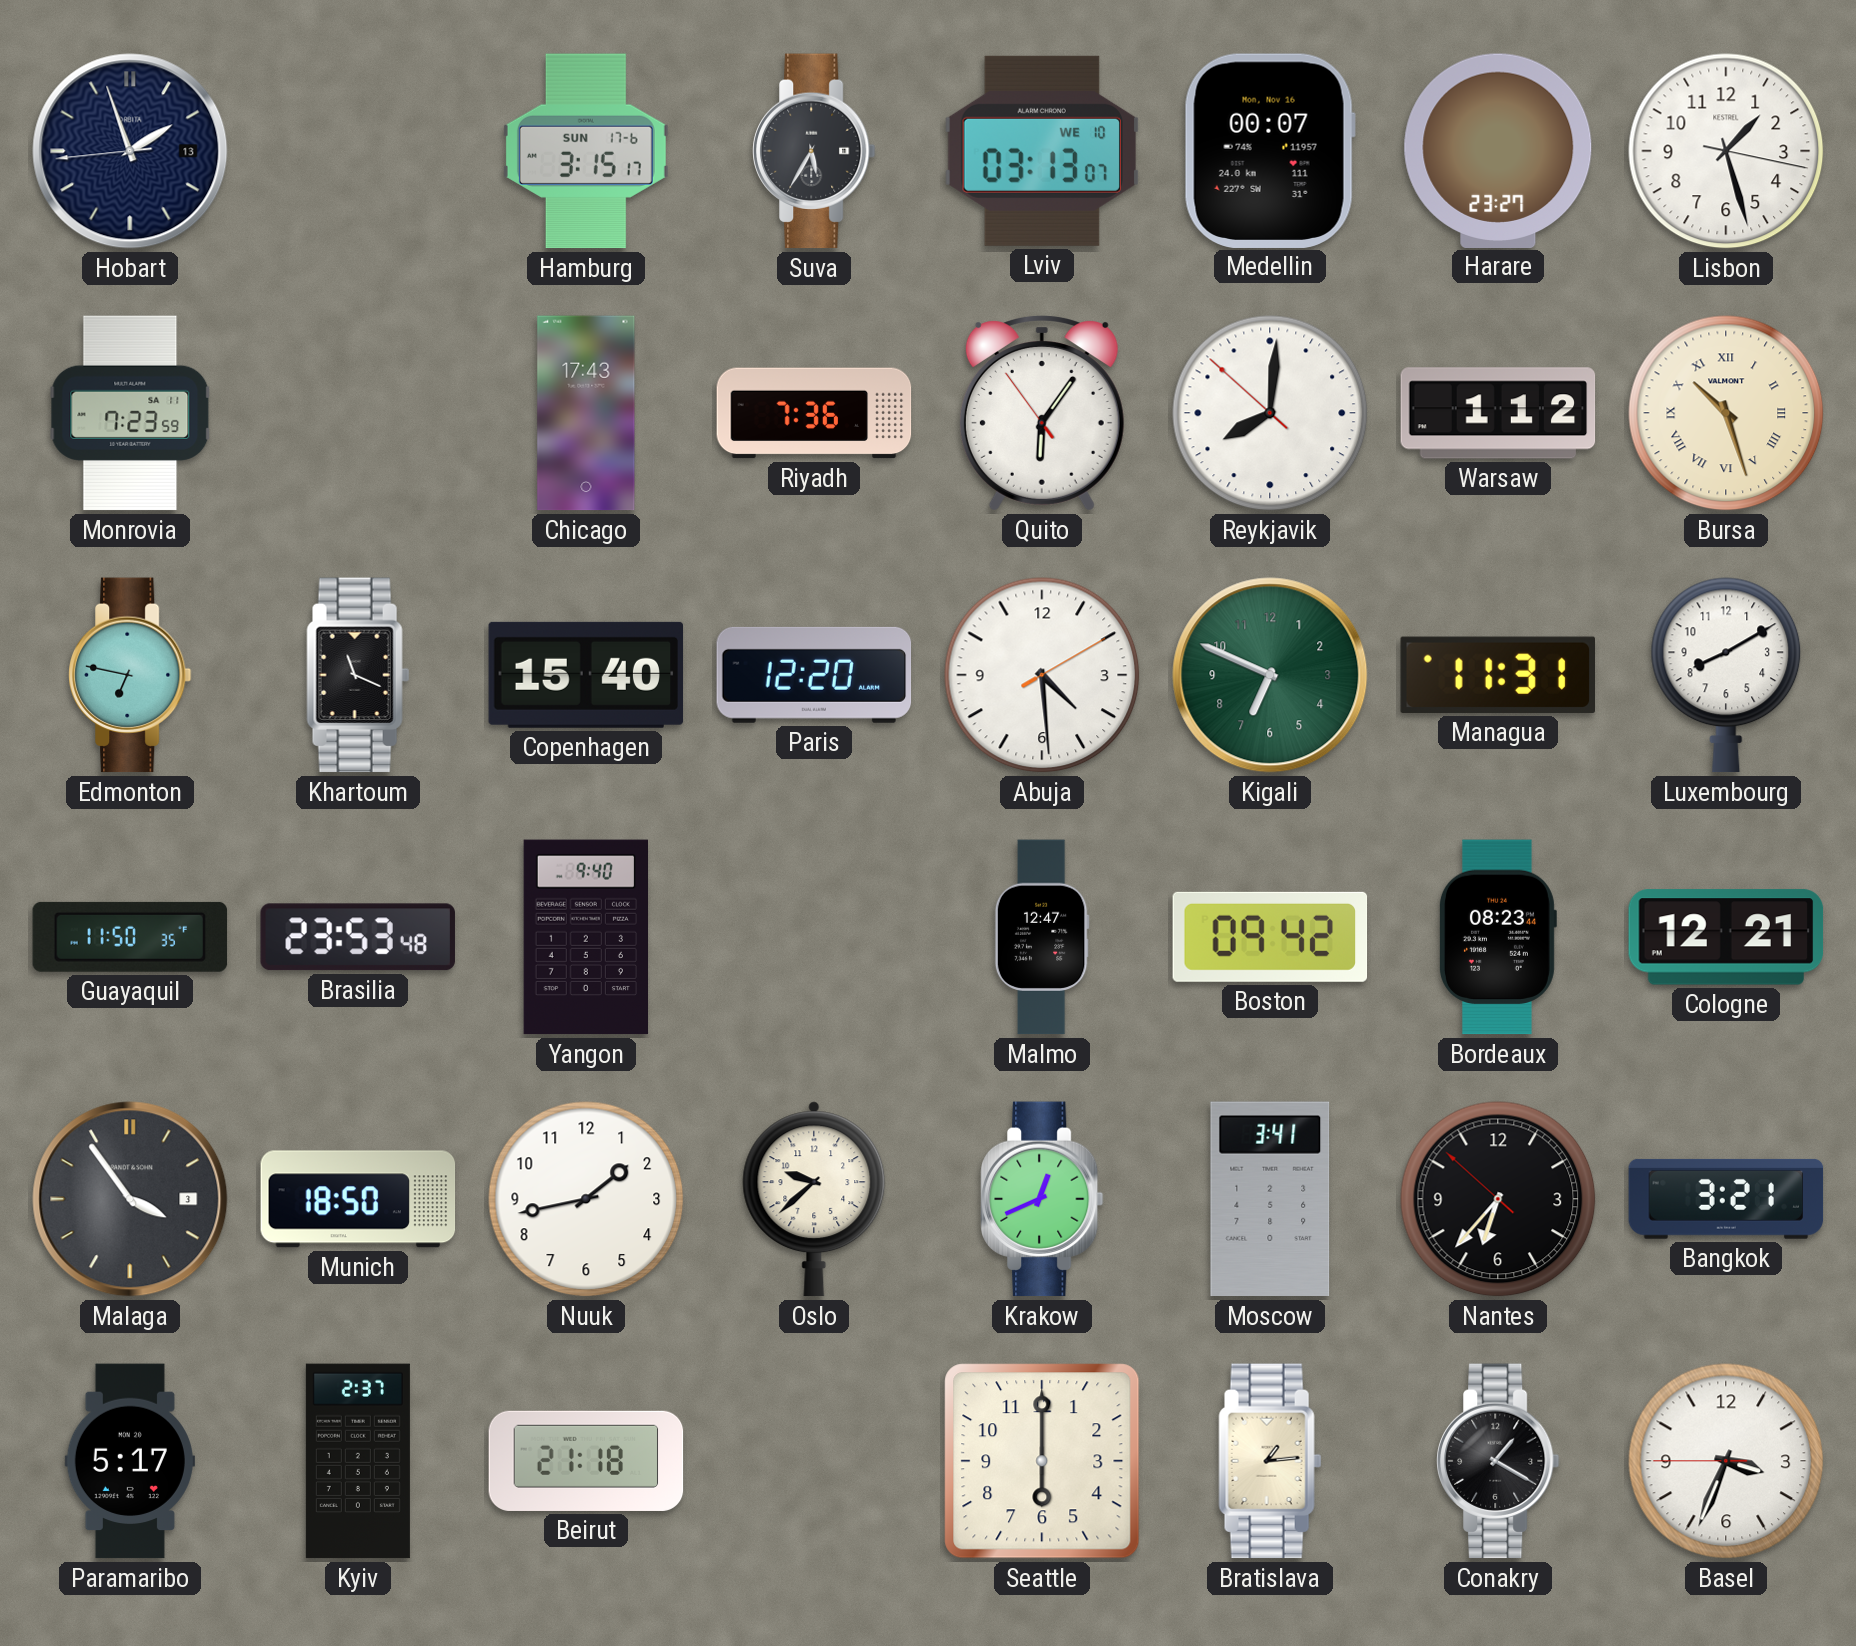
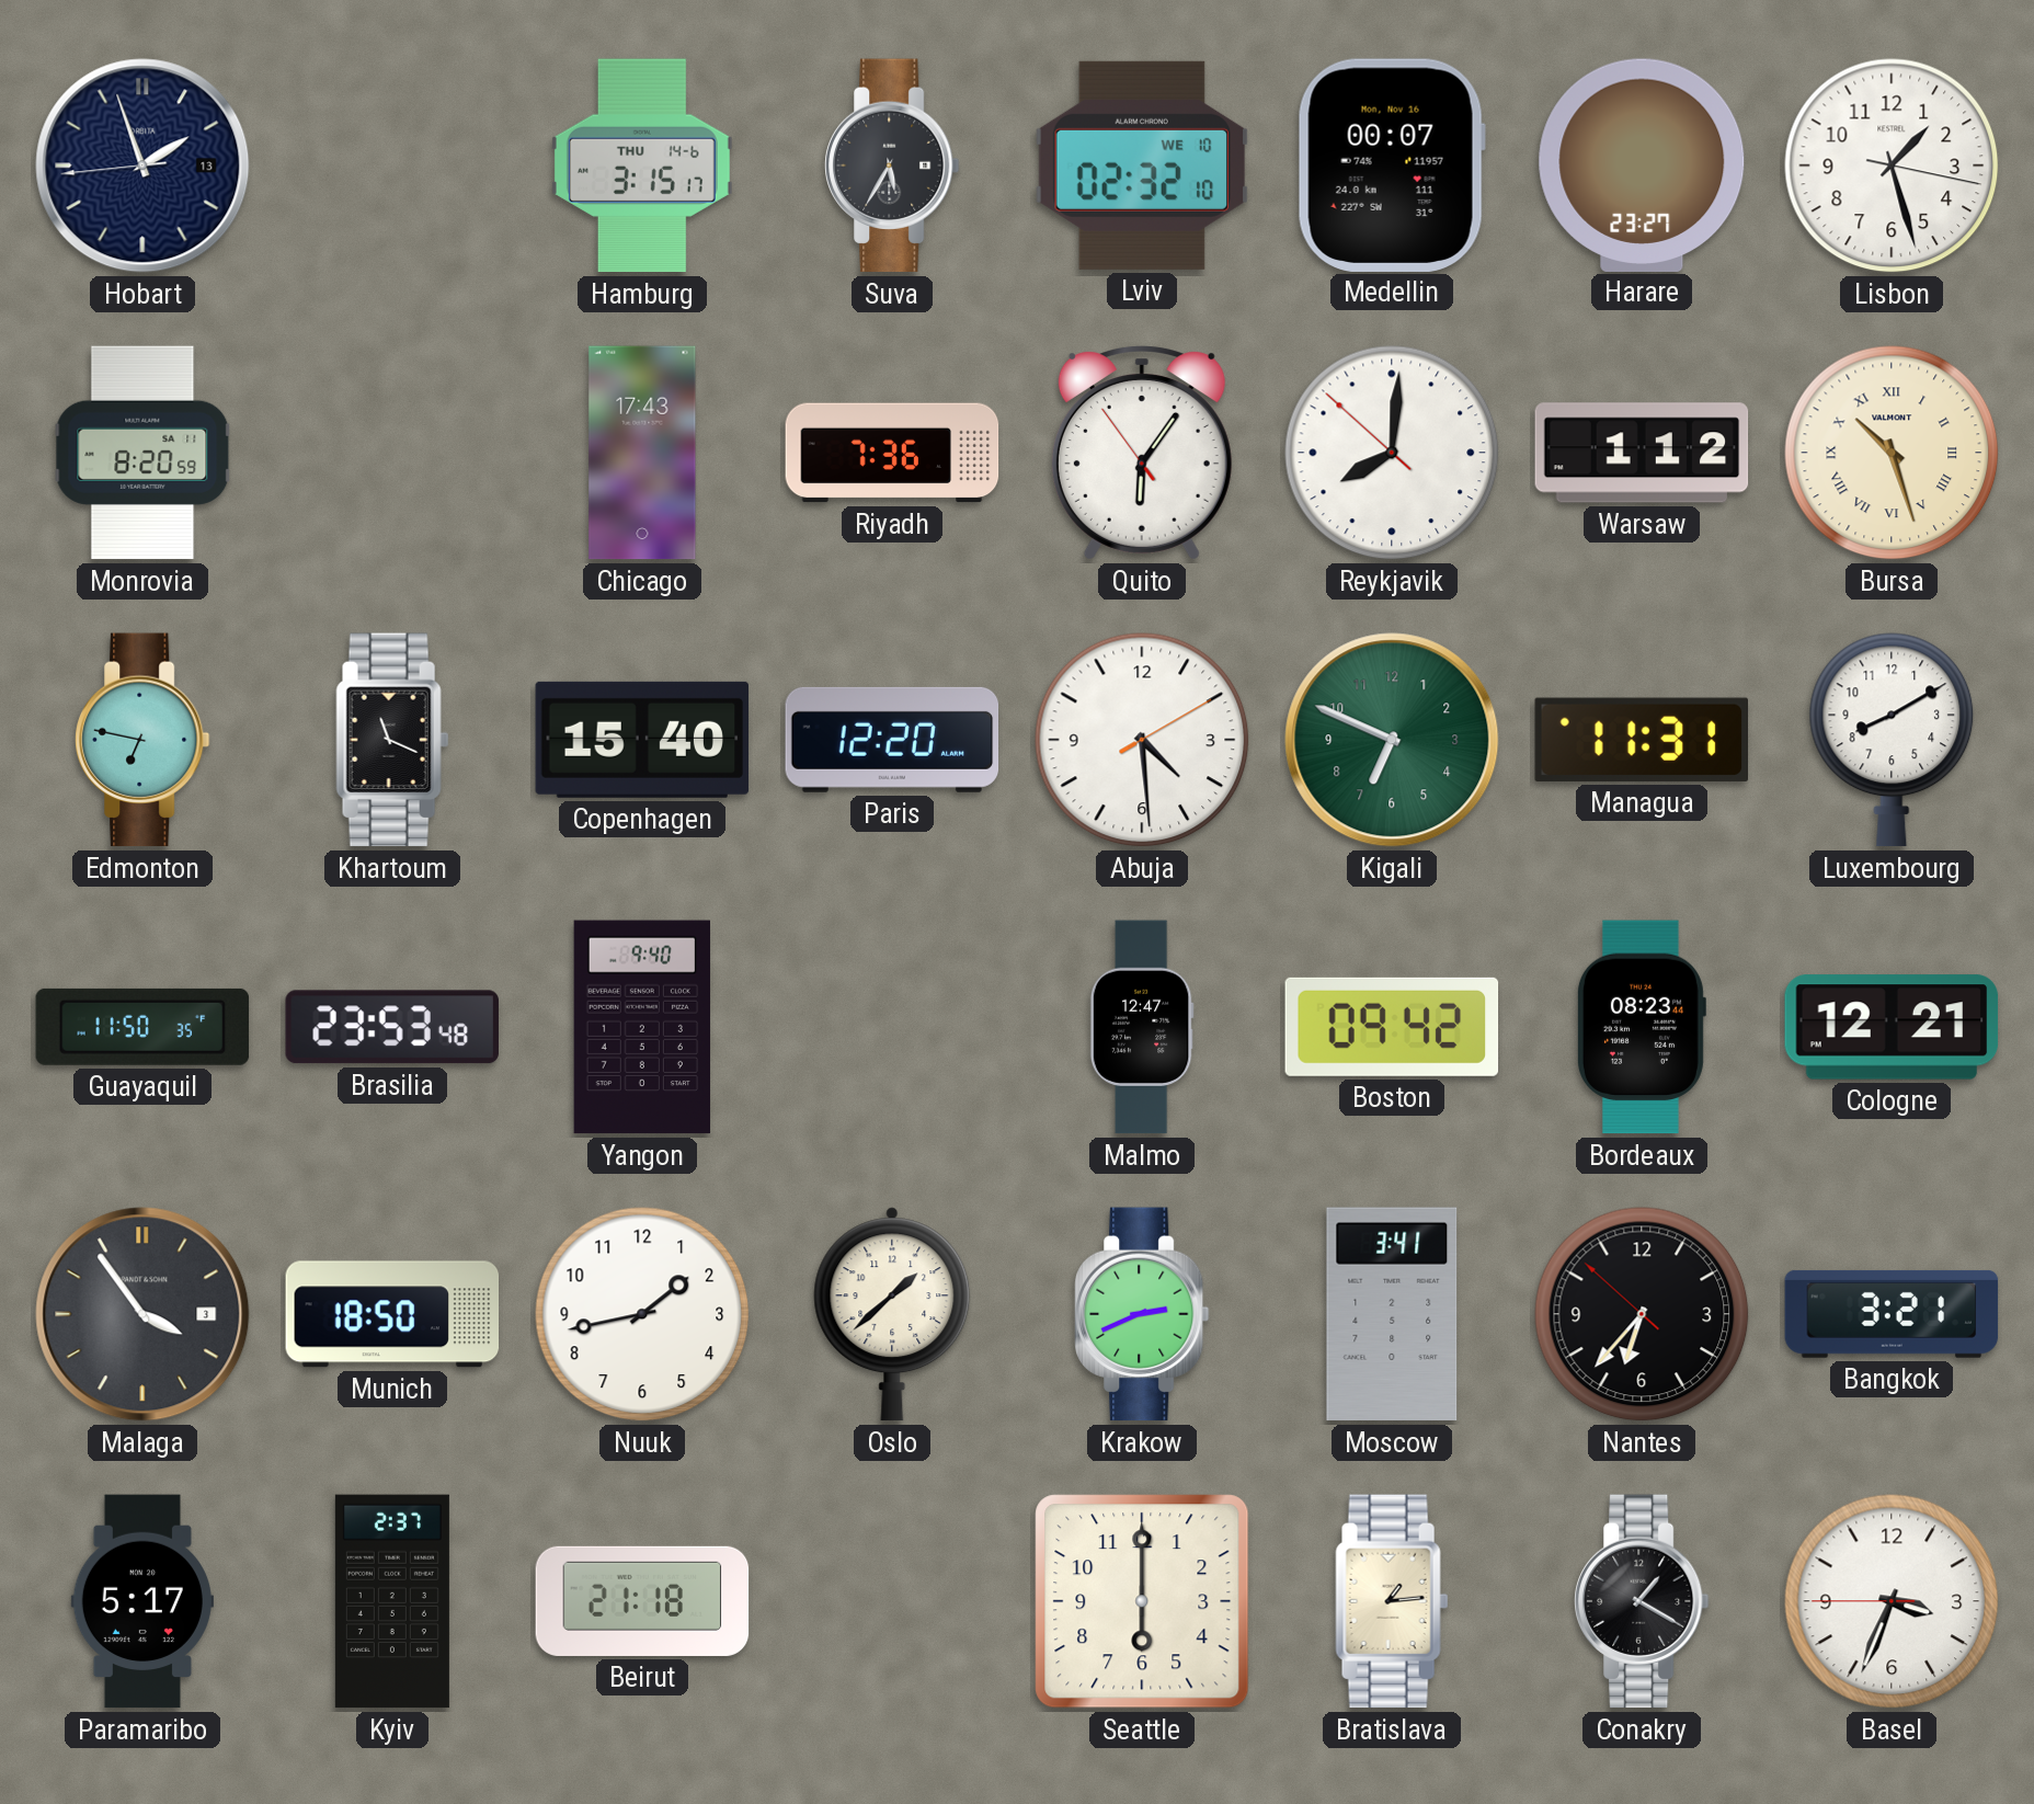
Hamburg date: SUN 17-6 -> THU 14-6
Lviv: 03:13 -> 02:32
Monrovia: 7:23 -> 8:20
Oslo: 9:38 -> 1:38
Krakow: 12:41 -> 2:41
